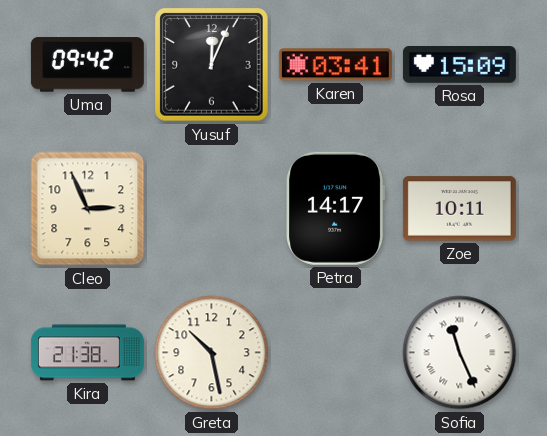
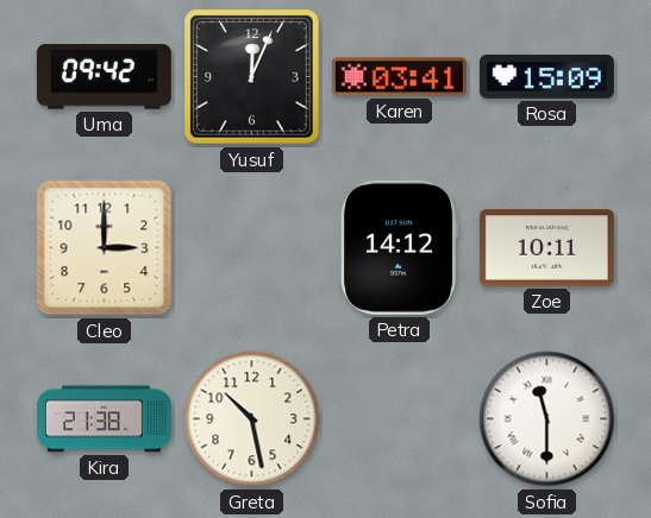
Cleo: 2:56 -> 3:00
Petra: 14:17 -> 14:12
Sofia: 11:26 -> 11:30
